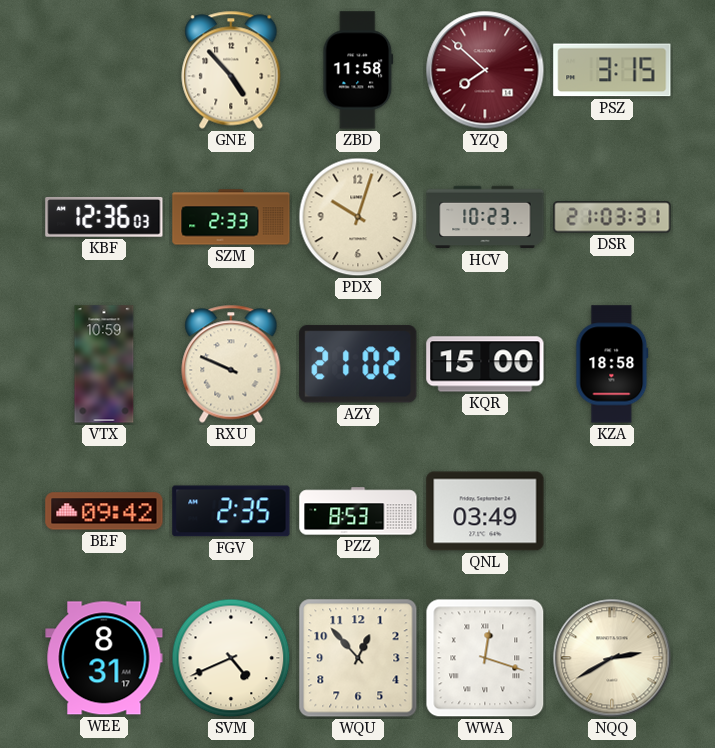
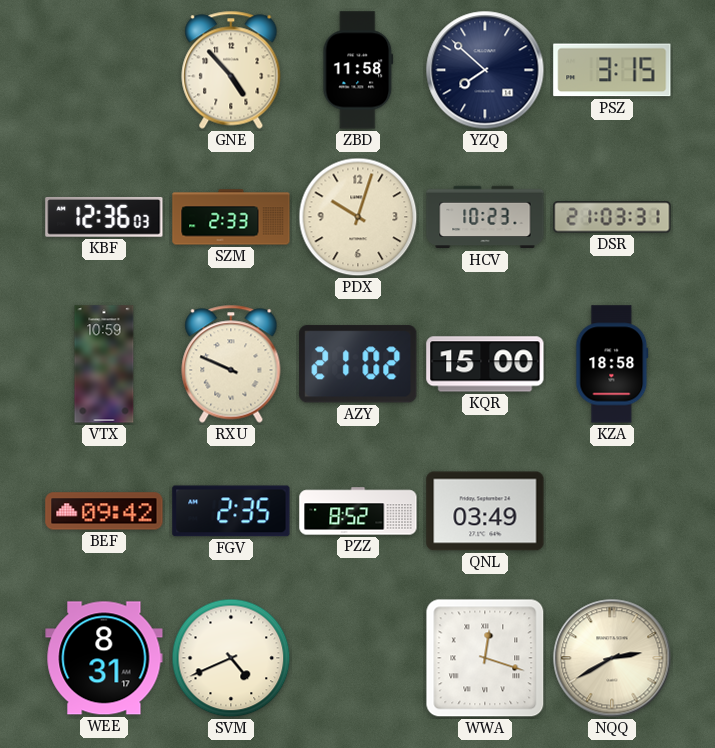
YZQ dial: burgundy -> navy
PZZ: 8:53 -> 8:52
WQU: 12:53 -> none
